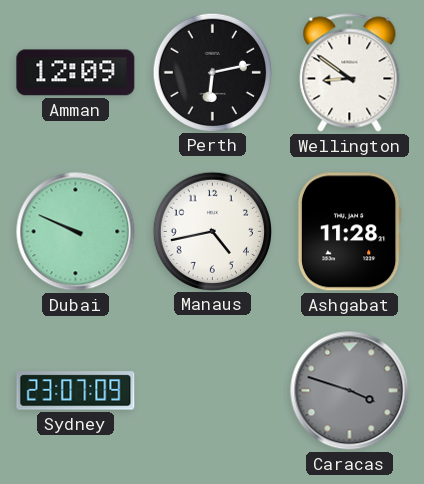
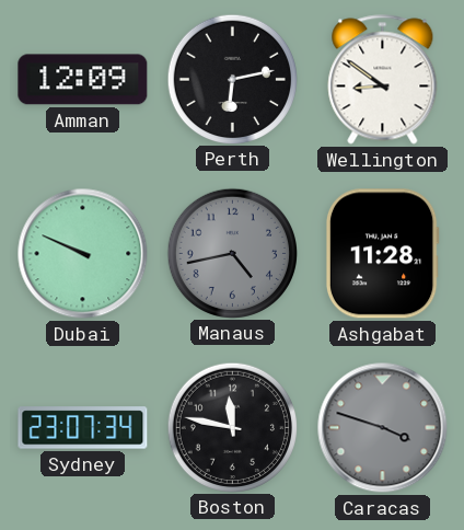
Manaus dial: white -> grey
Sydney: 23:07:09 -> 23:07:34
Boston: none -> 11:47
